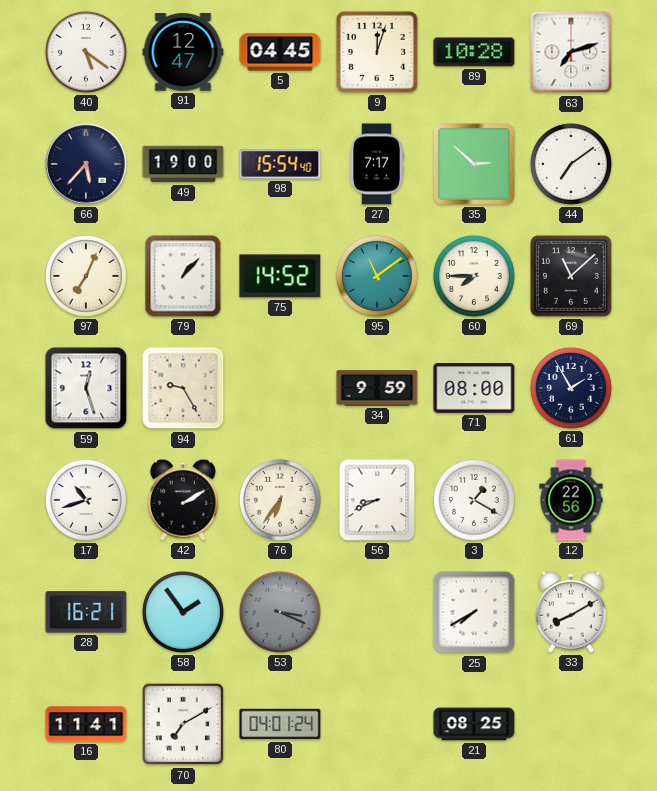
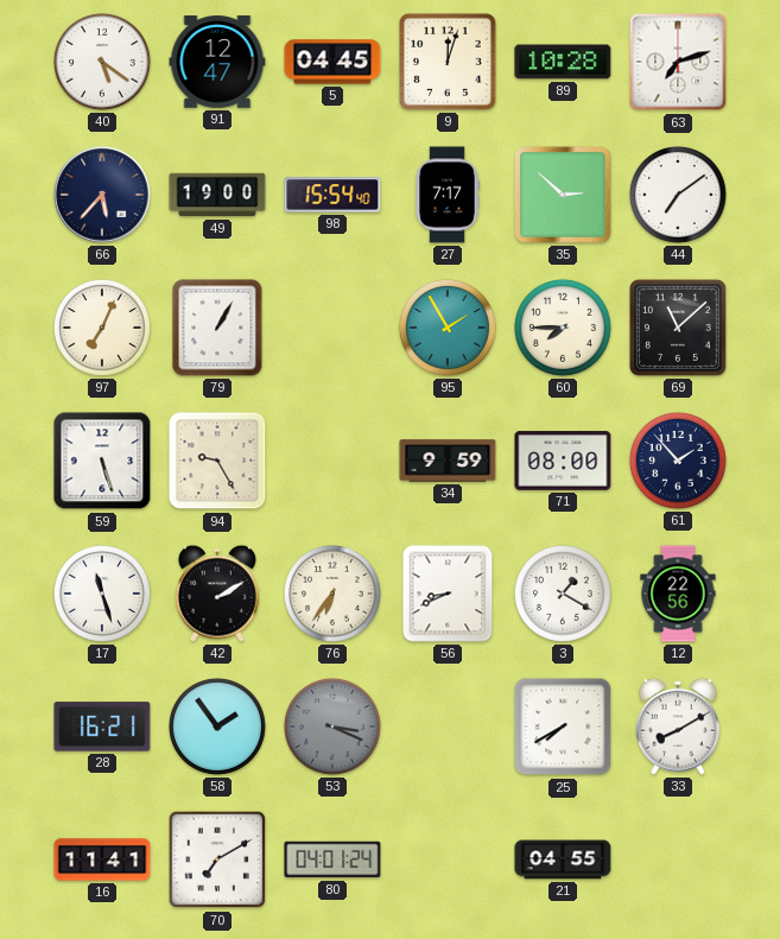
79: 1:07 -> 1:05
75: 14:52 -> none
95: 11:09 -> 1:55
59: 12:27 -> 5:27
61: 1:55 -> 1:53
17: 10:42 -> 11:27
21: 08:25 -> 04:55
